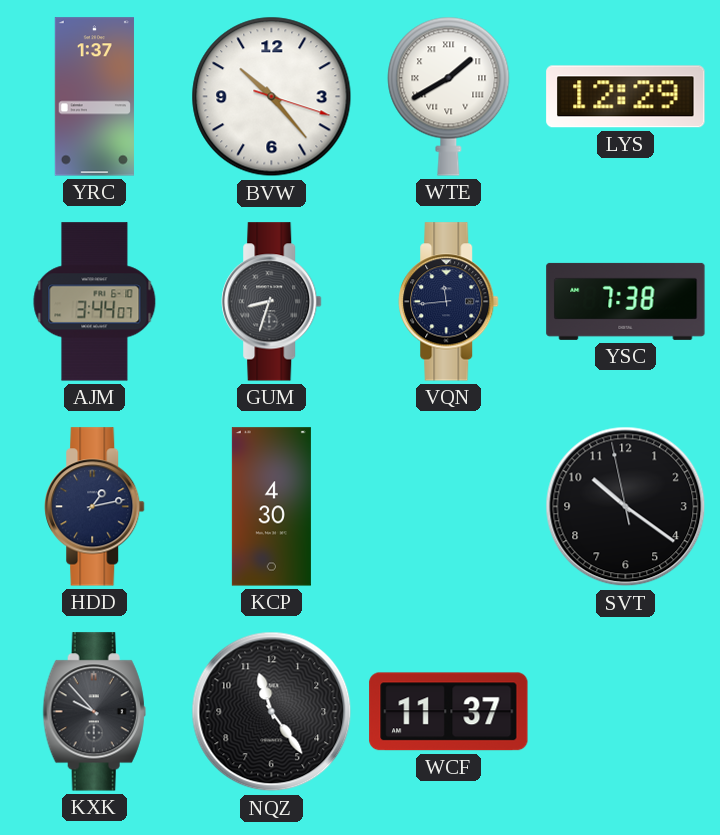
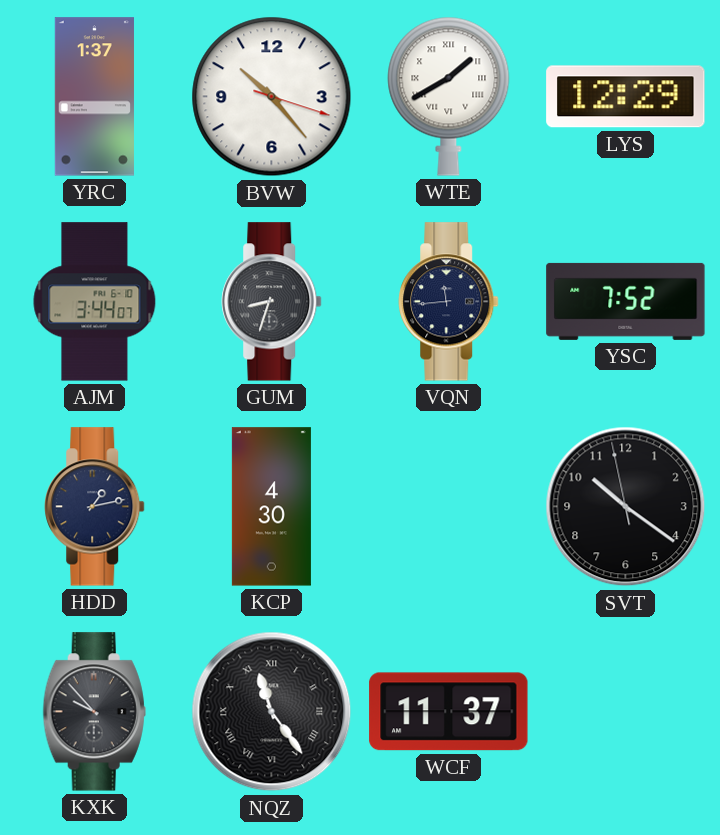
YSC: 7:38 -> 7:52
NQZ numerals: Arabic -> Roman
